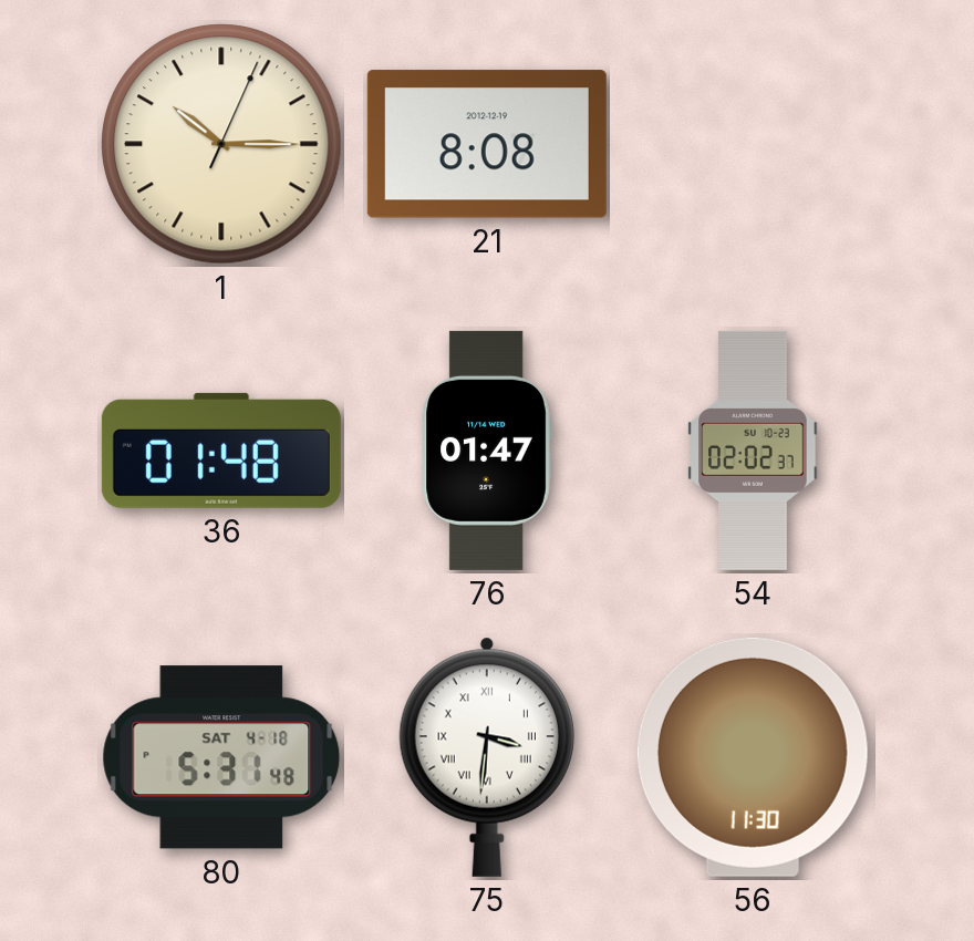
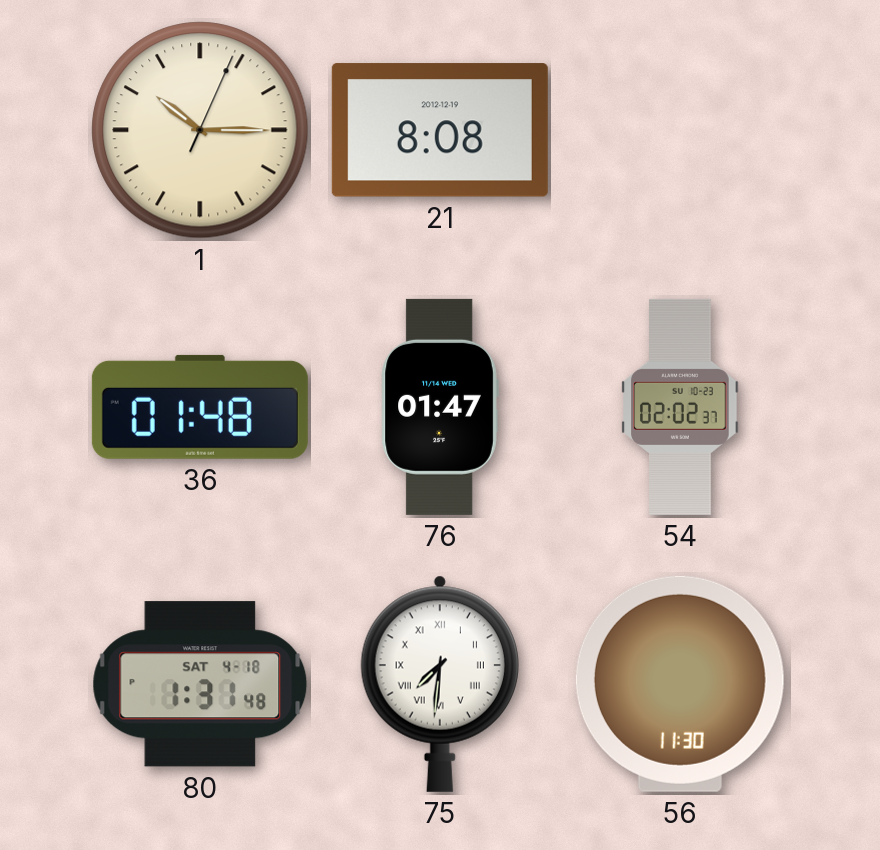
80: 5:31 -> 1:31
75: 3:31 -> 7:31
